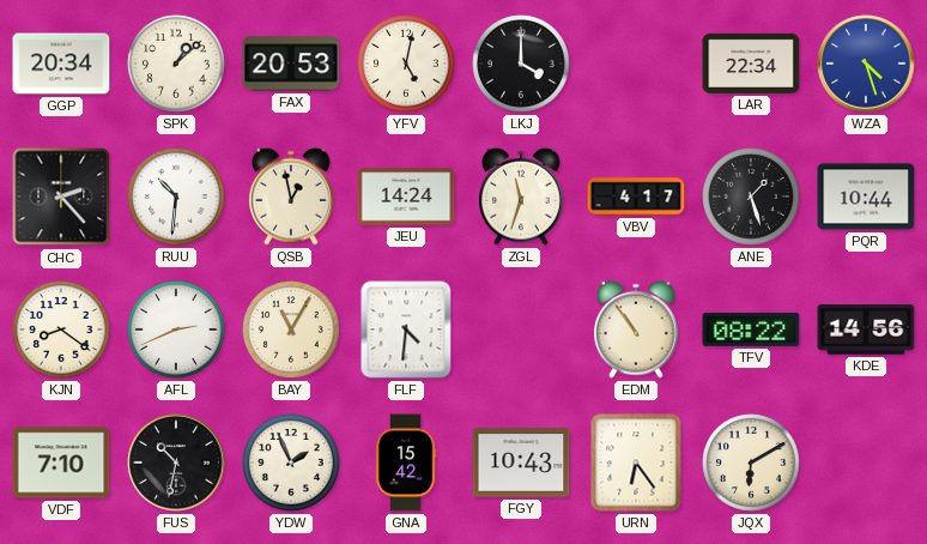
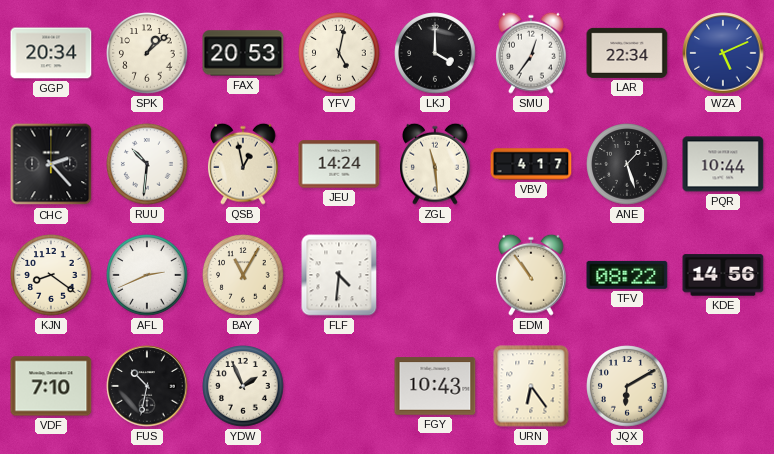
SMU: none -> 12:36
WZA: 4:27 -> 5:11
ZGL: 11:33 -> 11:29
GNA: 15:42 -> none
